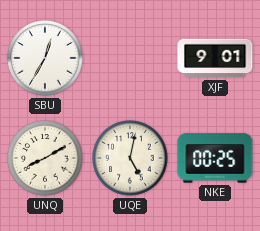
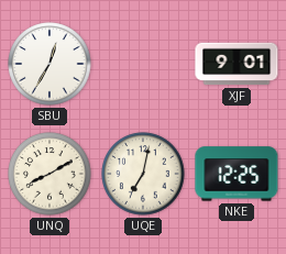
UQE: 5:02 -> 7:02
NKE: 00:25 -> 12:25
